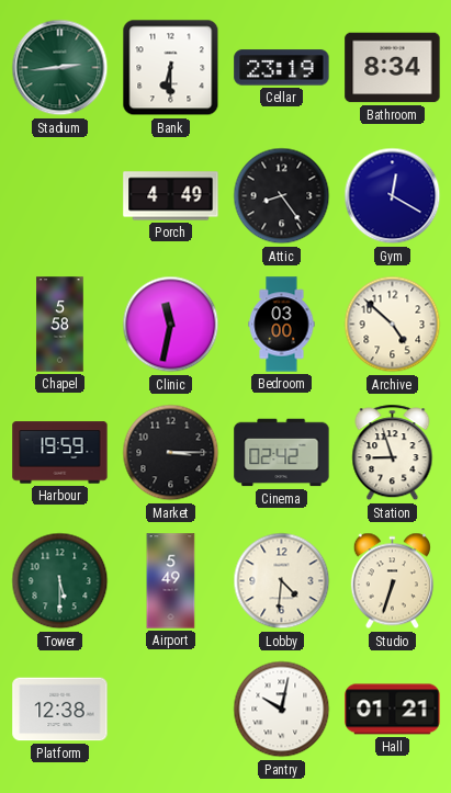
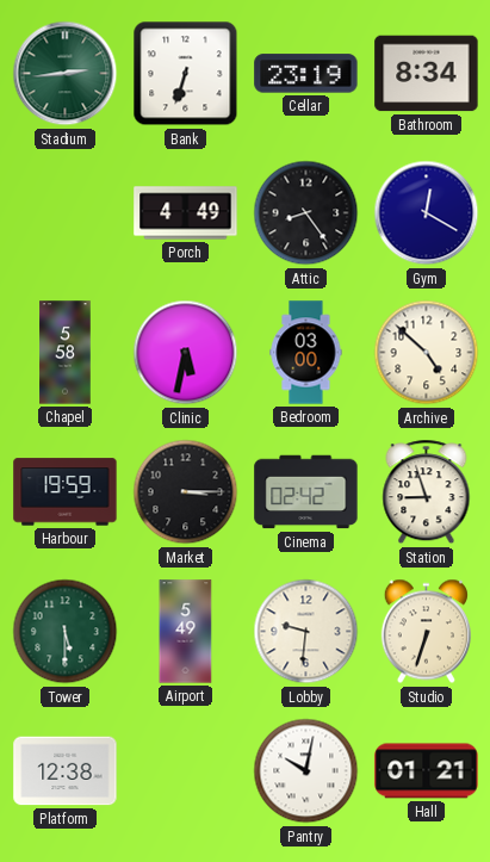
Bank: 6:30 -> 6:33
Clinic: 11:32 -> 5:32
Lobby: 4:31 -> 9:31
